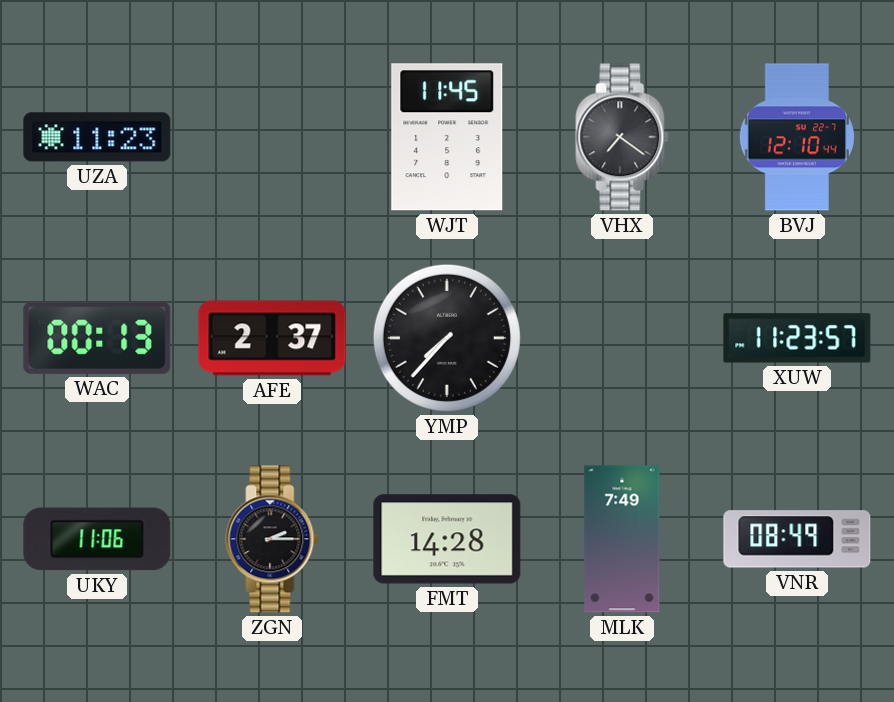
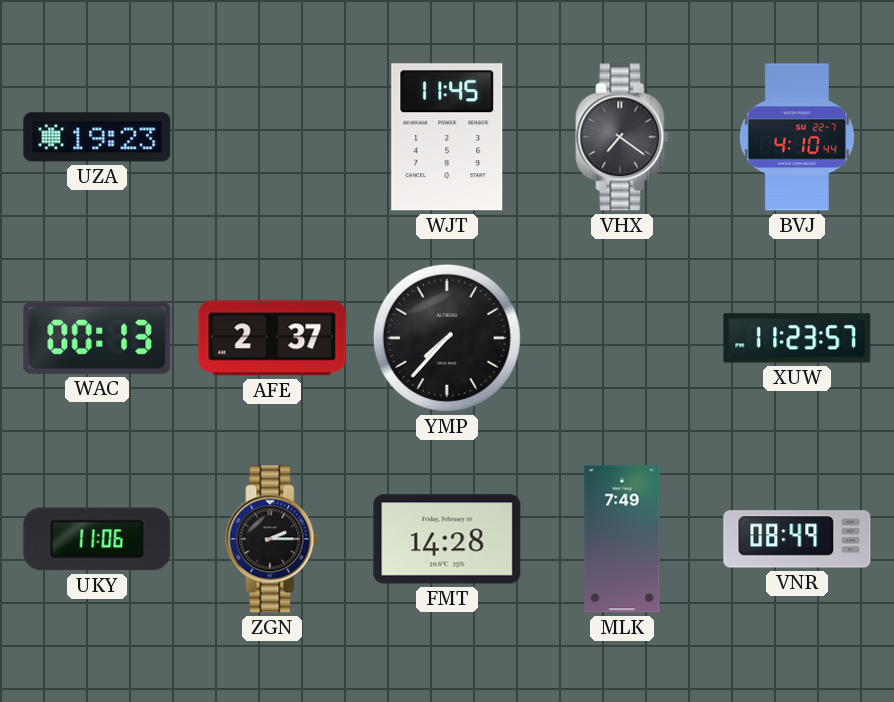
UZA: 11:23 -> 19:23
BVJ: 12:10 -> 4:10
